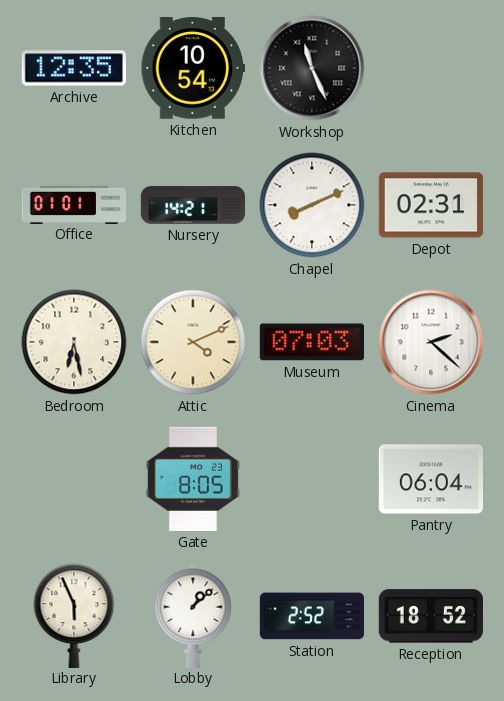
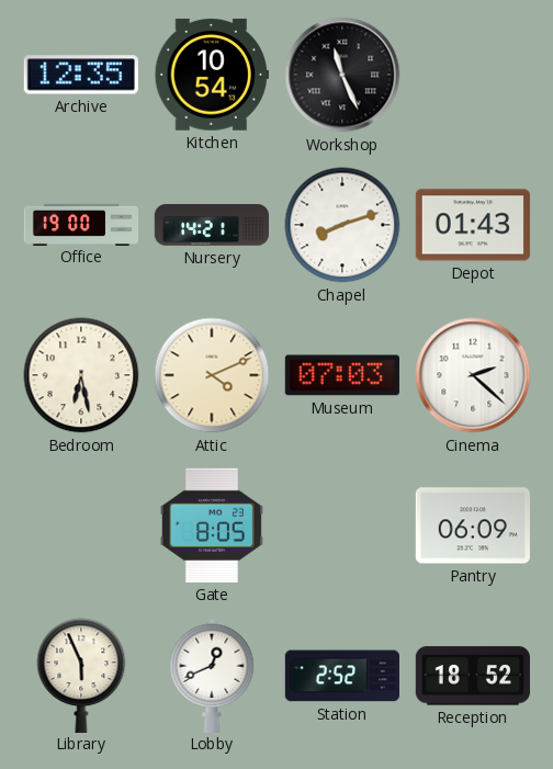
Office: 01:01 -> 19:00
Chapel: 8:11 -> 8:12
Depot: 02:31 -> 01:43
Pantry: 06:04 -> 06:09
Lobby: 1:08 -> 12:41
